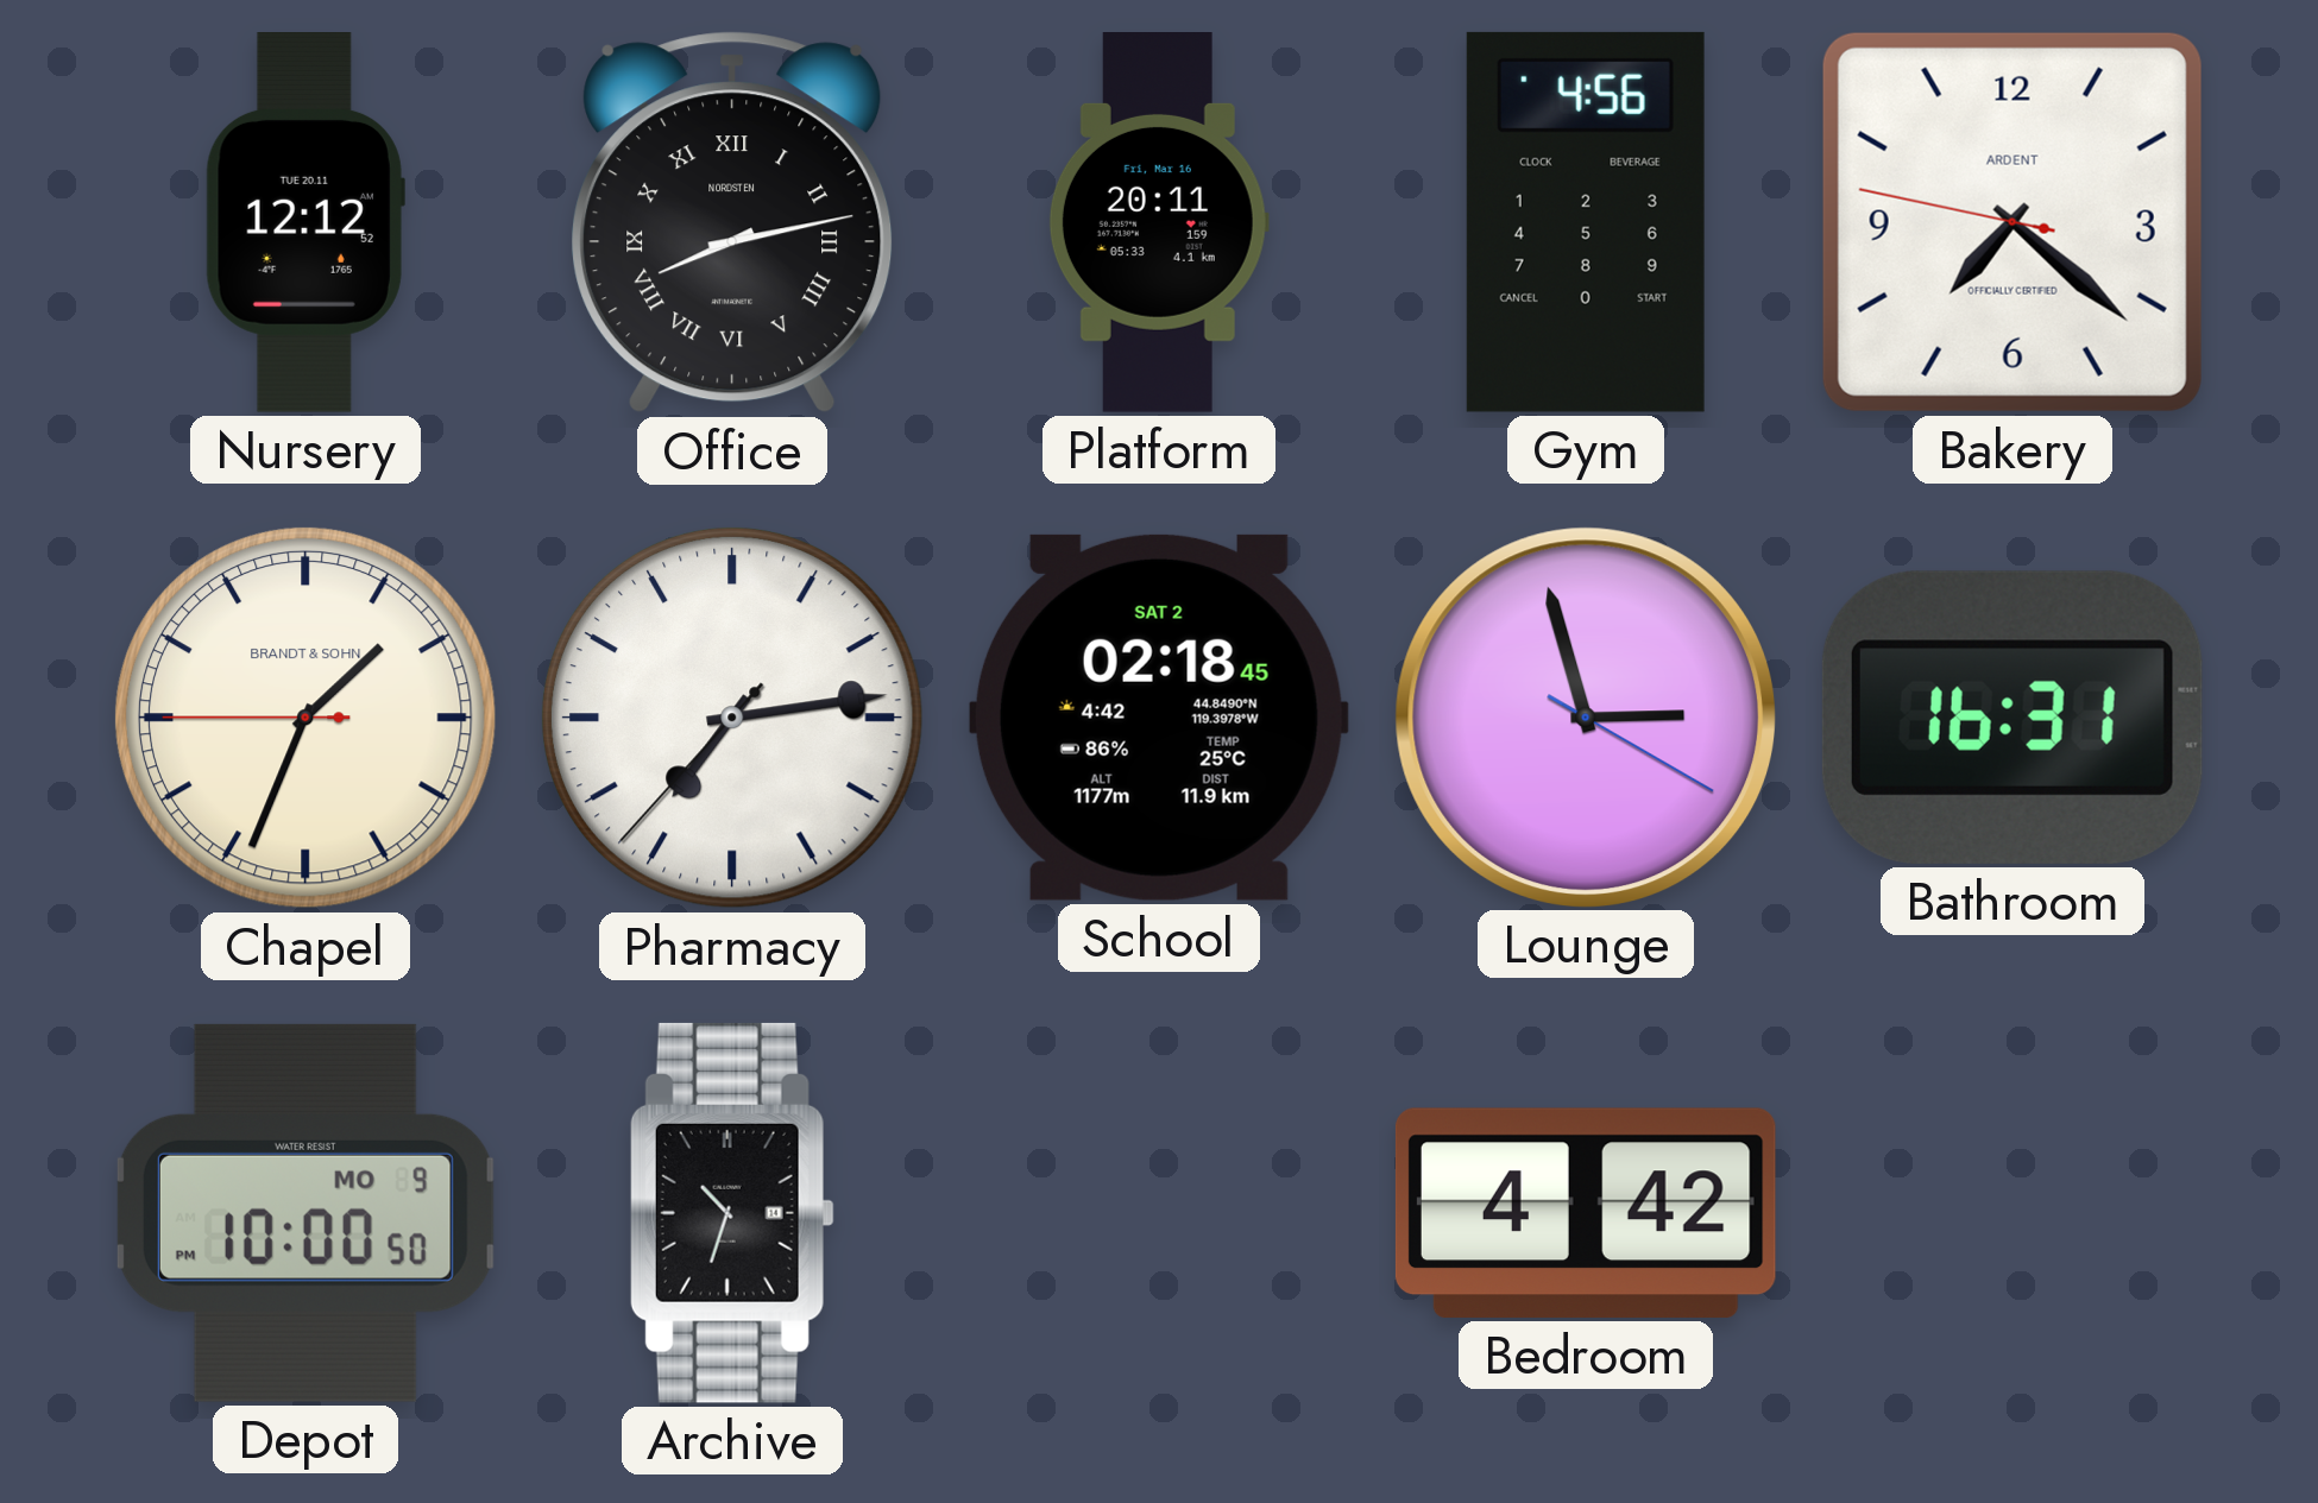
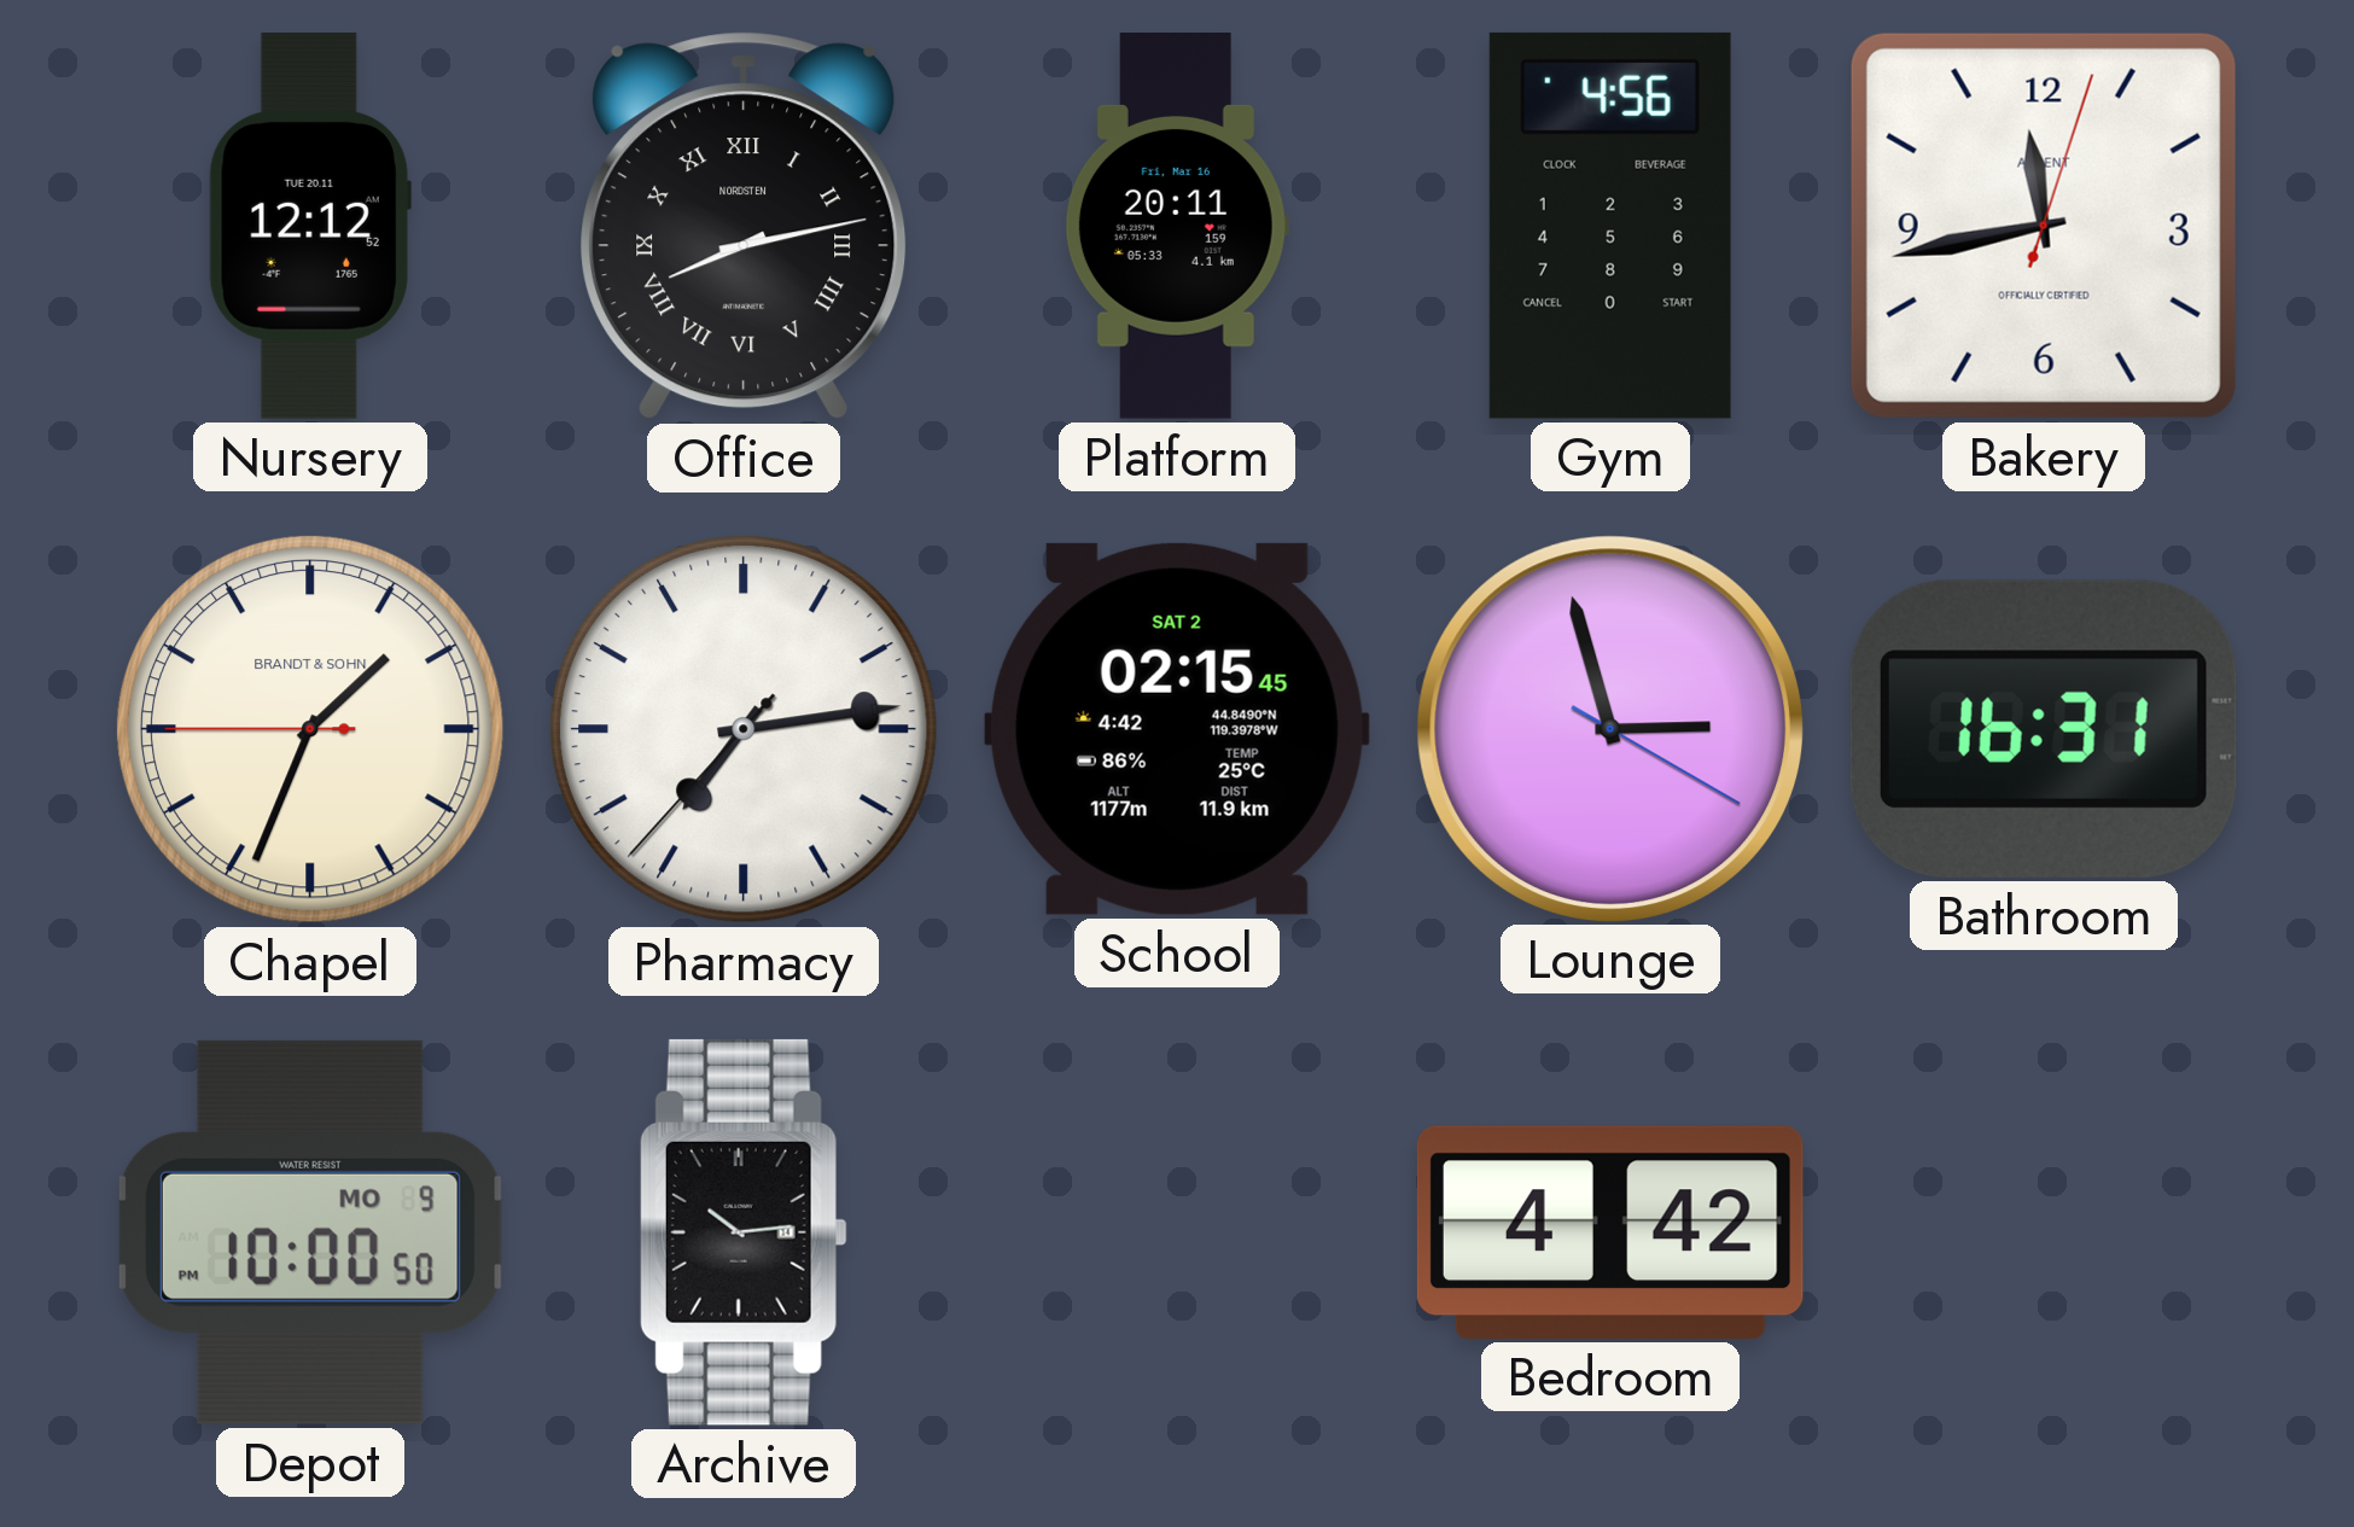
Bakery: 7:21 -> 11:43
School: 02:18 -> 02:15
Archive: 10:33 -> 10:14
